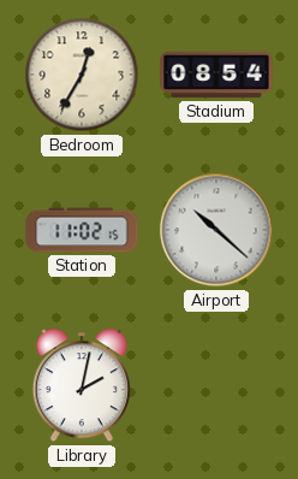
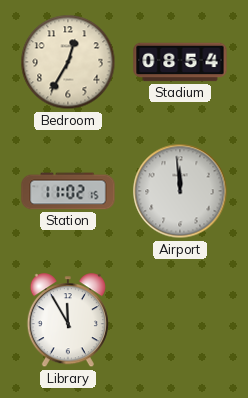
Airport: 10:22 -> 11:59
Library: 2:02 -> 11:55
